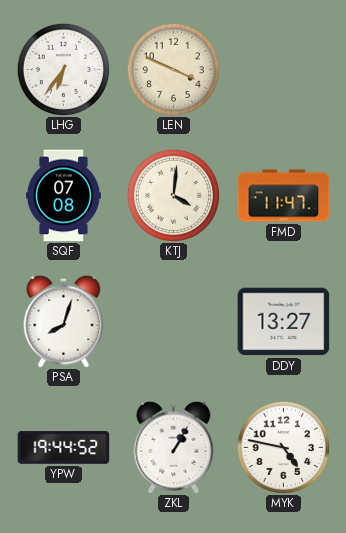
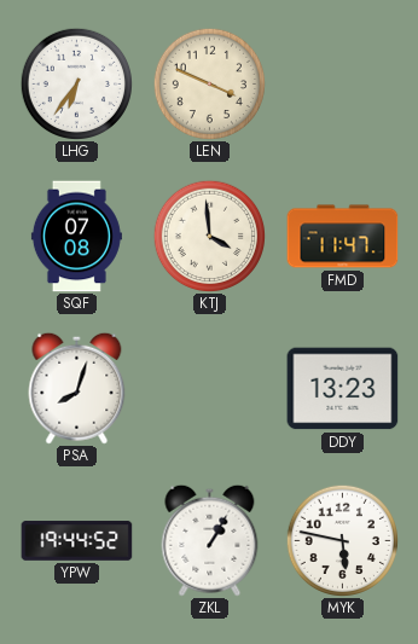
KTJ: 4:01 -> 3:59
DDY: 13:27 -> 13:23
MYK: 4:47 -> 5:47
